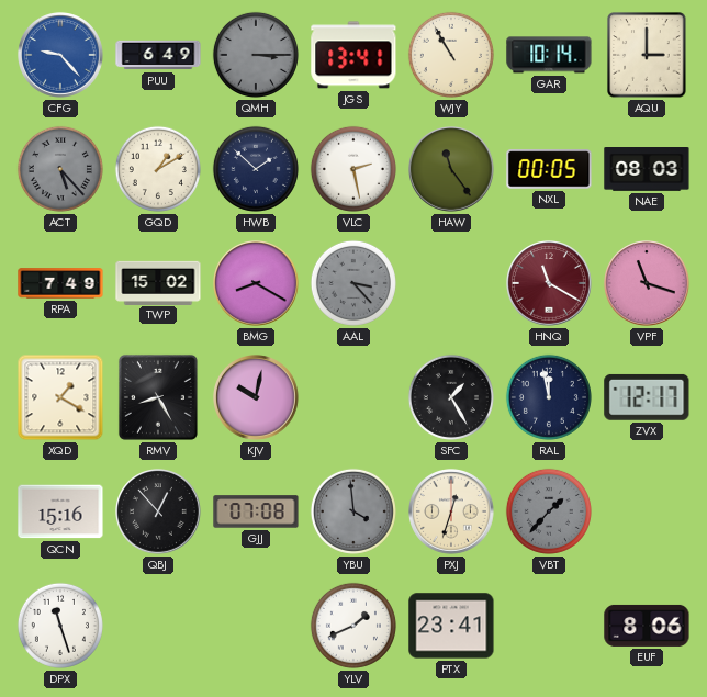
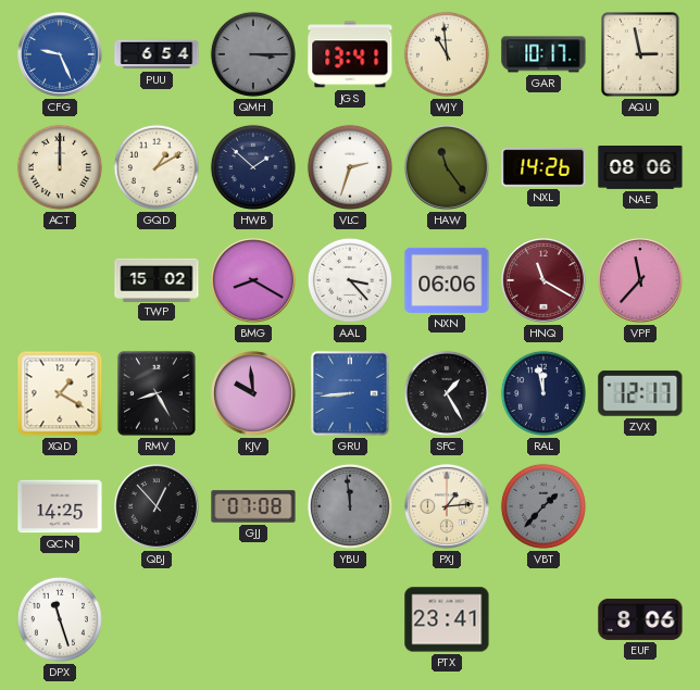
CFG: 9:23 -> 9:26
PUU: 6:49 -> 6:54
WJY: 10:55 -> 10:59
GAR: 10:14 -> 10:17
AQU: 3:00 -> 2:58
ACT: 5:23 -> 12:00
ACT dial: grey -> cream
VLC: 2:28 -> 2:33
NXL: 00:05 -> 14:26
NAE: 08:03 -> 08:06
RPA: 7:49 -> none
AAL dial: grey -> white
NXN: none -> 06:06
VPF: 11:18 -> 11:37
KJV: 10:02 -> 9:59
GRU: none -> 8:44
QCN: 15:16 -> 14:25
YBU: 3:59 -> 11:59
PXJ: 12:33 -> 1:14
YLV: 1:41 -> none
